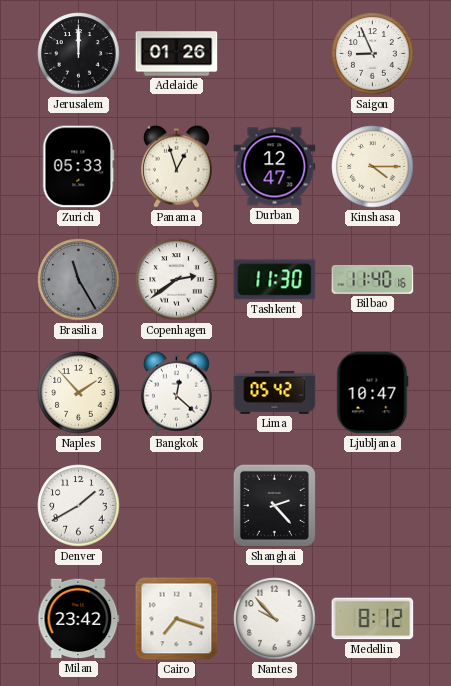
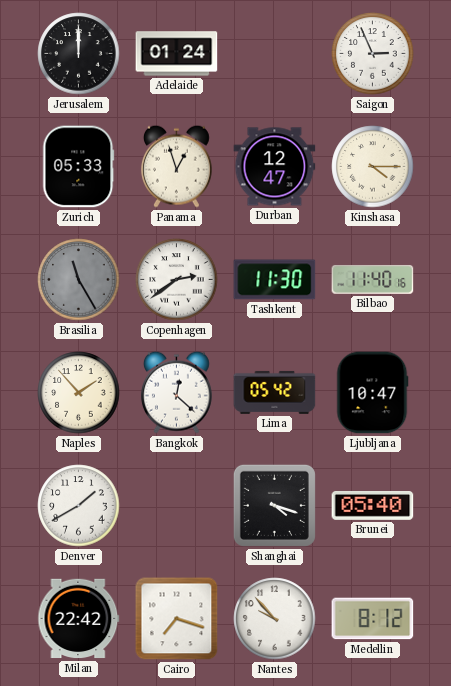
Adelaide: 01:26 -> 01:24
Saigon: 8:56 -> 2:56
Shanghai: 2:23 -> 4:18
Brunei: none -> 05:40
Milan: 23:42 -> 22:42
